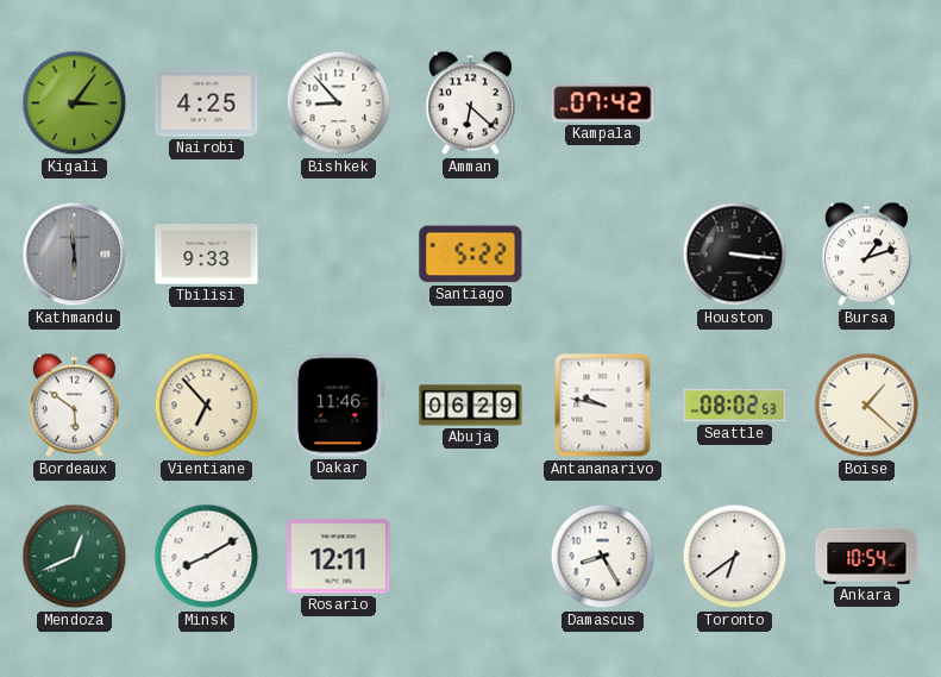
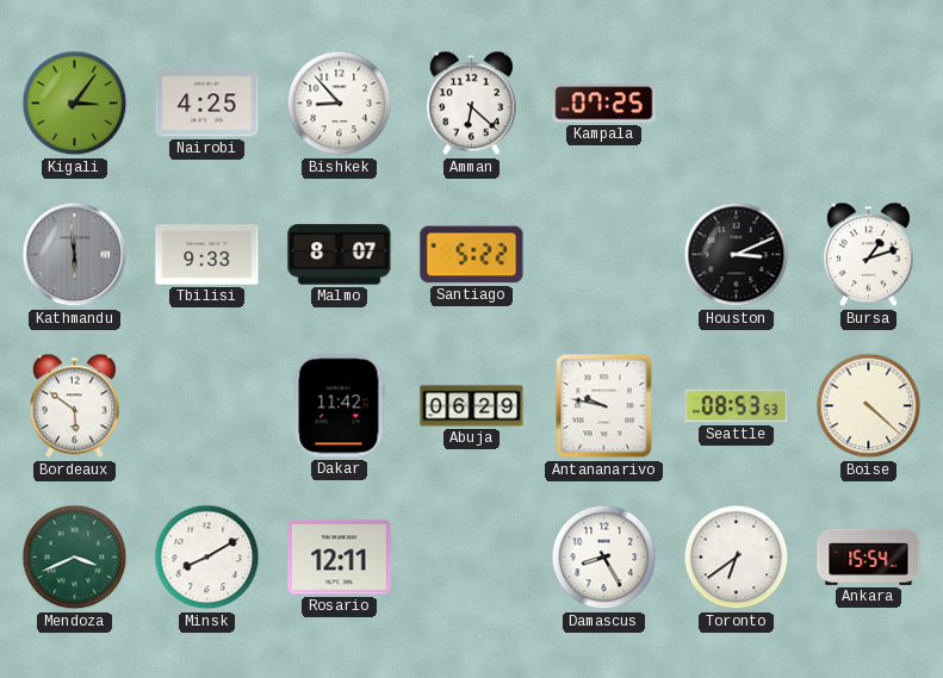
Kampala: 07:42 -> 07:25
Malmo: none -> 8:07
Houston: 3:16 -> 3:11
Vientiane: 6:53 -> none
Dakar: 11:46 -> 11:42
Seattle: 08:02 -> 08:53
Boise: 1:22 -> 4:22
Mendoza: 12:41 -> 3:41
Ankara: 10:54 -> 15:54
